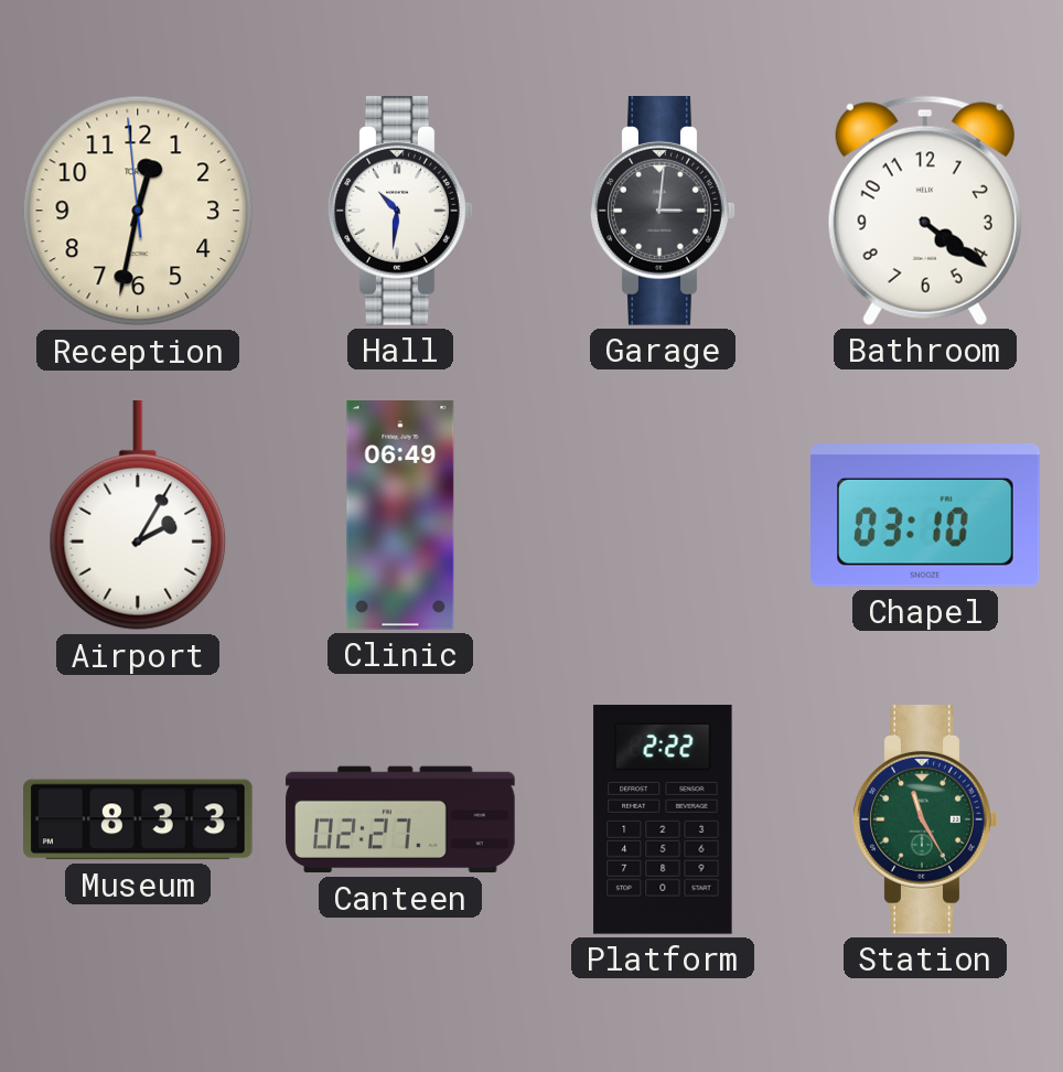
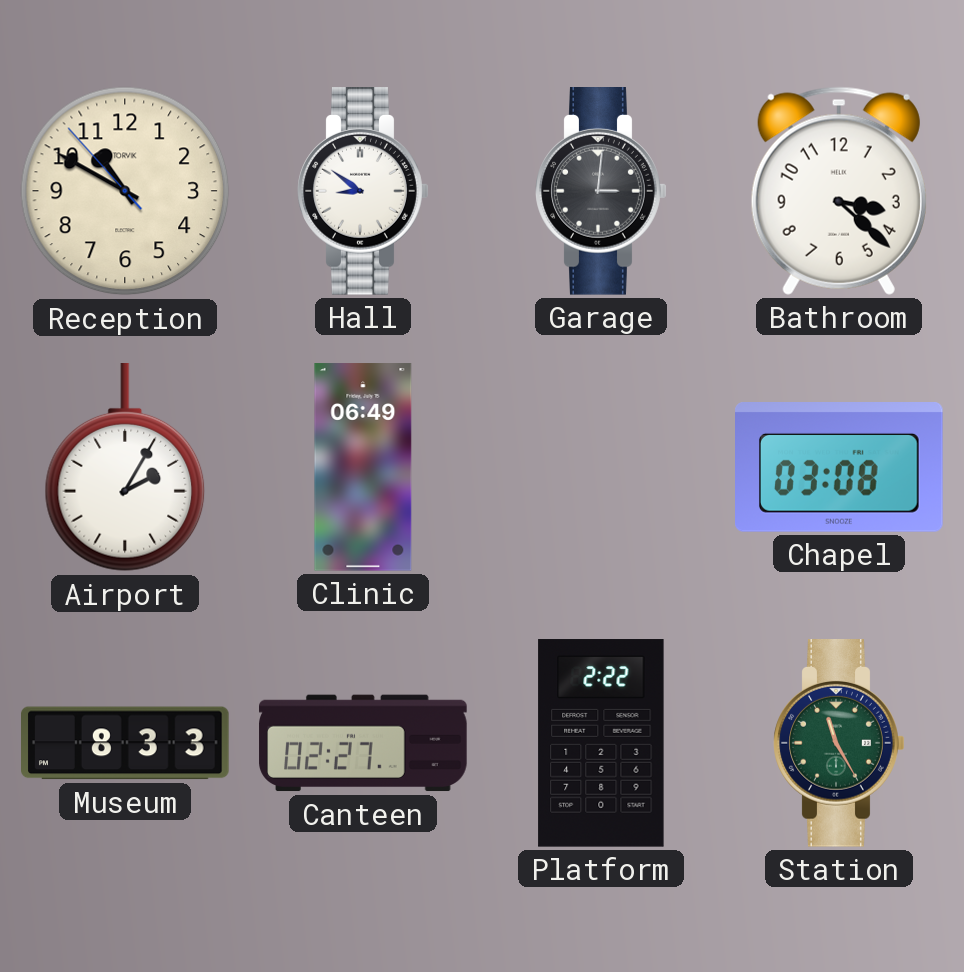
Reception: 12:31 -> 10:49
Hall: 10:31 -> 8:51
Bathroom: 4:21 -> 3:22
Chapel: 03:10 -> 03:08
